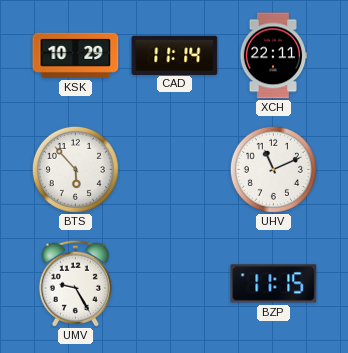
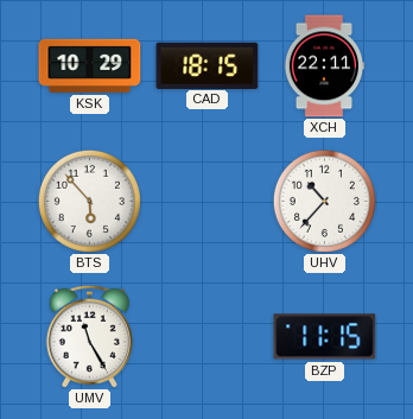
CAD: 11:14 -> 18:15
UHV: 11:11 -> 10:37
UMV: 9:25 -> 11:25
